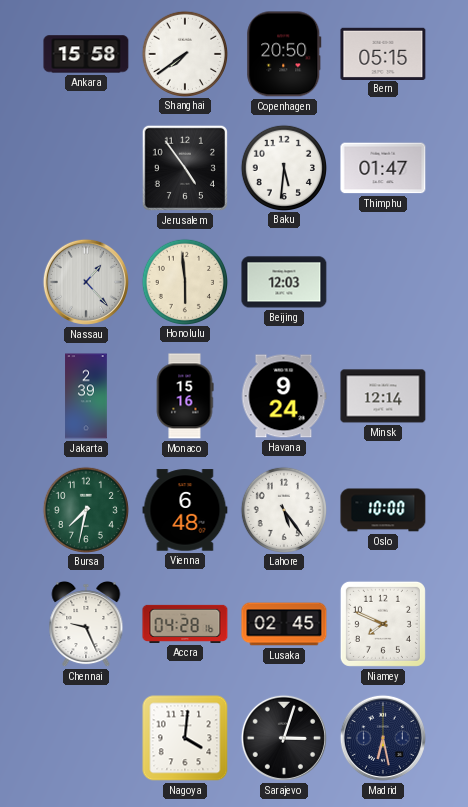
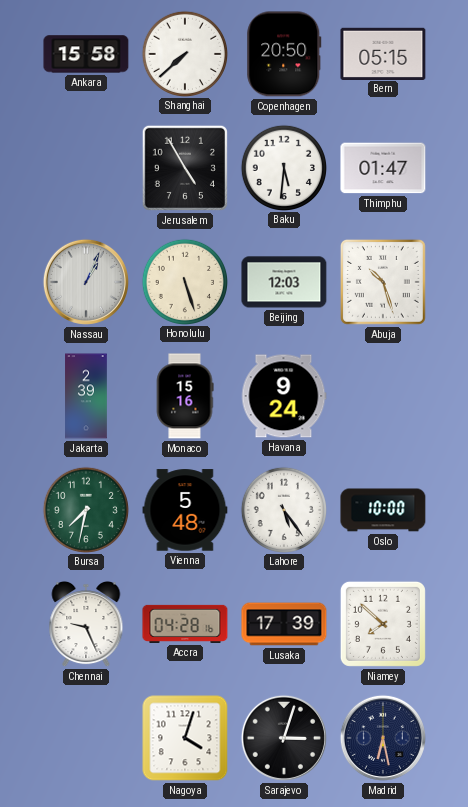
Shanghai: 7:39 -> 7:38
Jerusalem: 4:54 -> 4:55
Nassau: 1:23 -> 1:04
Honolulu: 5:59 -> 5:27
Abuja: none -> 10:27
Minsk: 12:14 -> none
Vienna: 6:48 -> 5:48
Lusaka: 02:45 -> 17:39
Niamey: 7:49 -> 7:52
Nagoya: 4:01 -> 4:03
